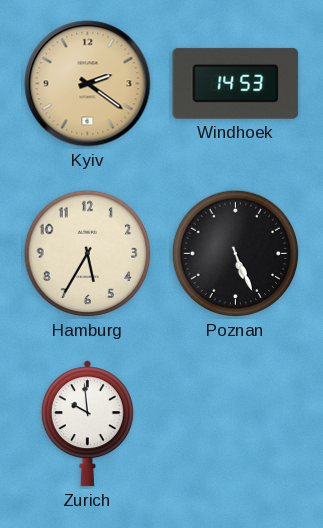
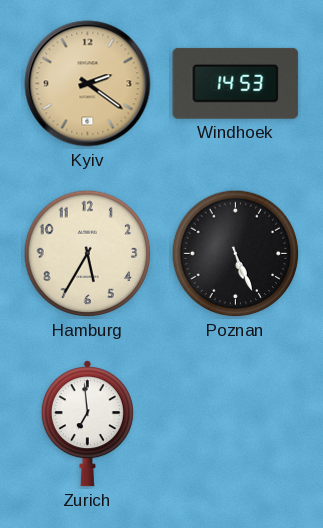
Zurich: 9:59 -> 6:59
